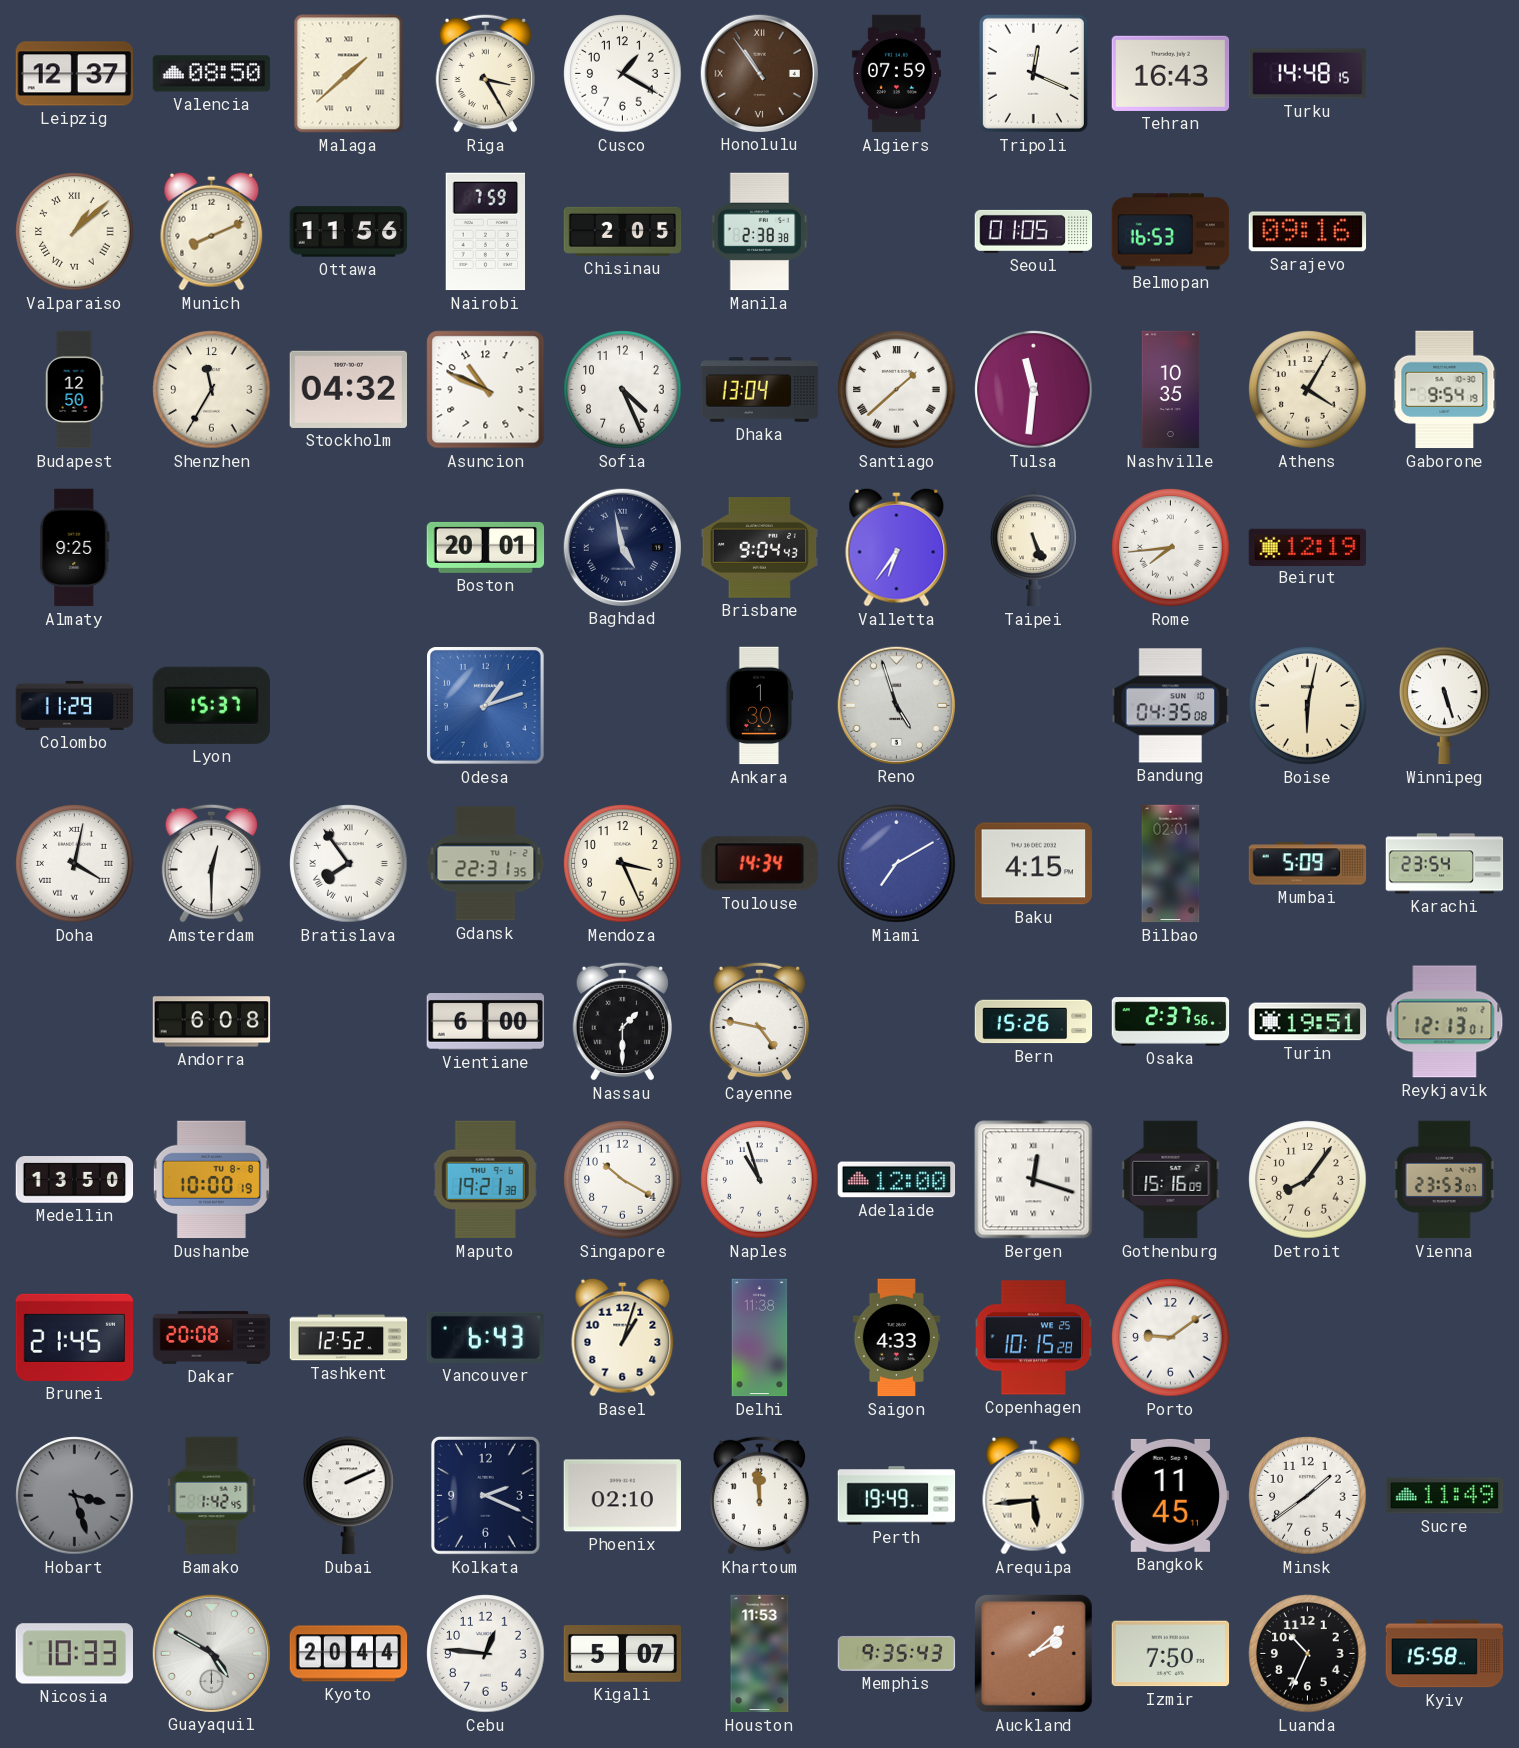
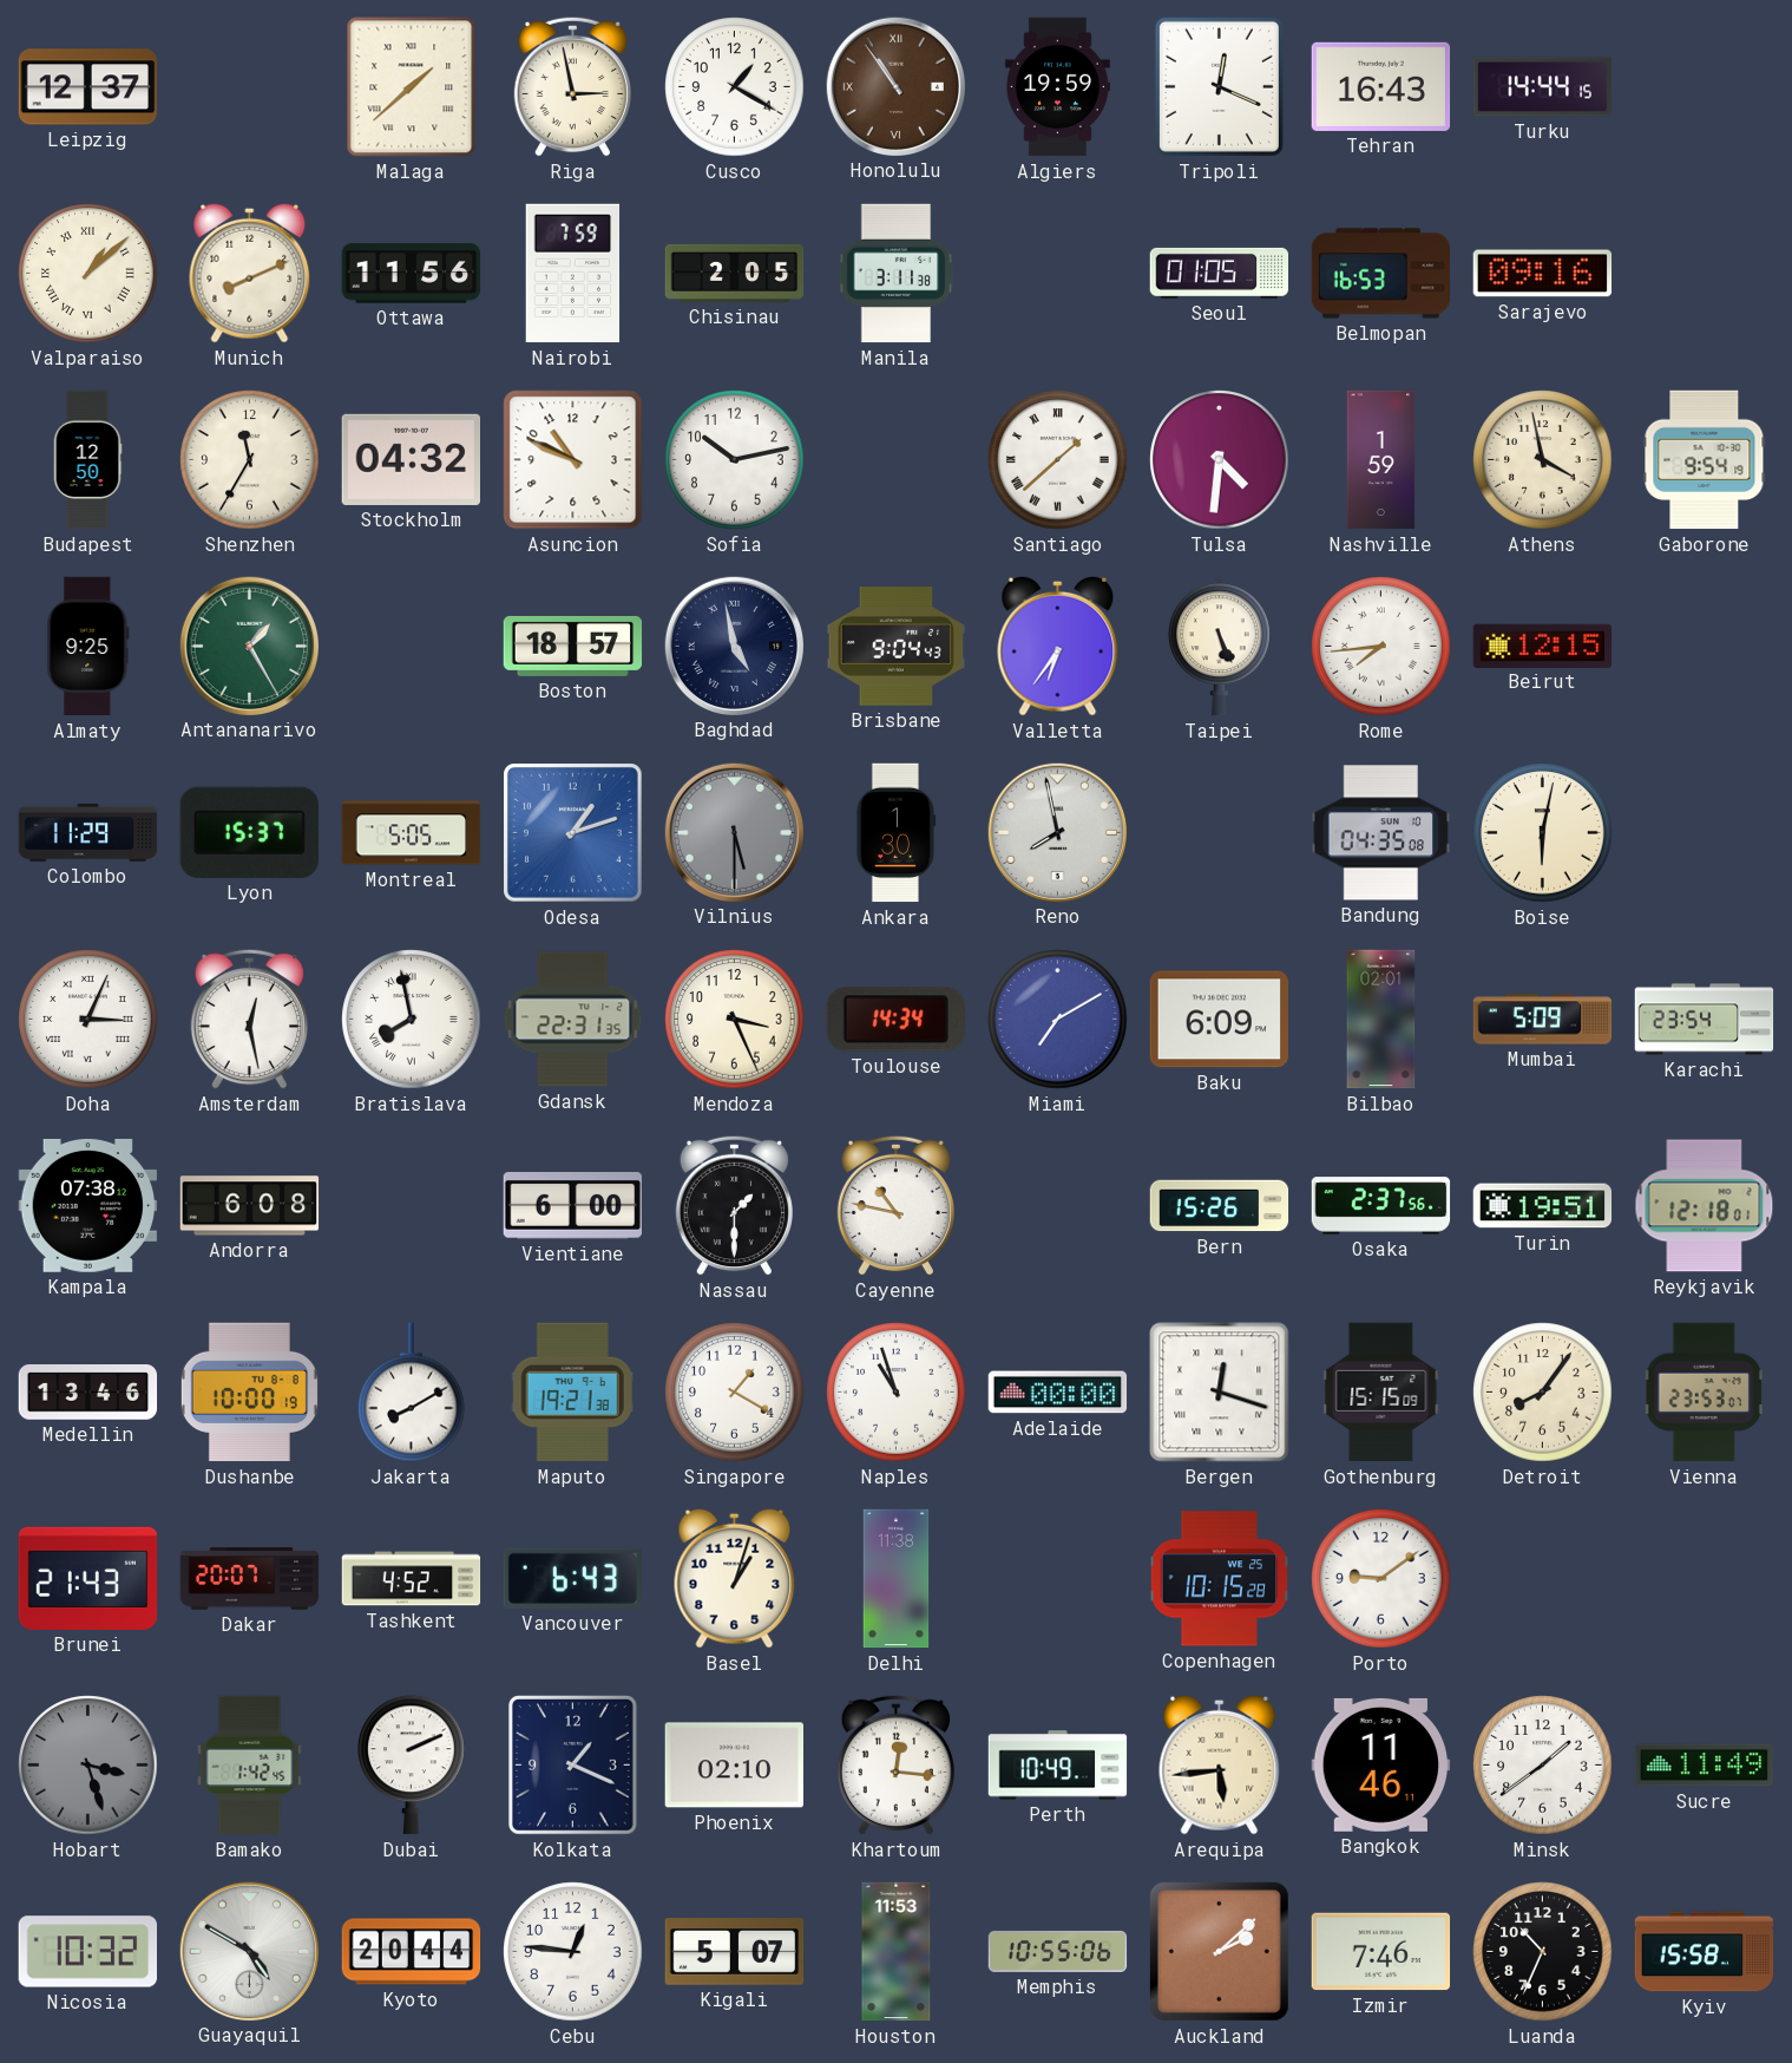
Valencia: 08:50 -> none
Riga: 3:25 -> 2:58
Algiers: 07:59 -> 19:59
Turku: 14:48 -> 14:44
Manila: 2:38 -> 3:11
Sofia: 4:26 -> 10:13
Dhaka: 13:04 -> none
Tulsa: 11:31 -> 4:31
Nashville: 10:35 -> 1:59
Athens: 4:05 -> 3:58
Antananarivo: none -> 1:25
Boston: 20:01 -> 18:57
Beirut: 12:19 -> 12:15
Montreal: none -> 5:05
Vilnius: none -> 5:30
Reno: 4:57 -> 7:58
Winnipeg: 5:27 -> none
Doha: 4:02 -> 3:04
Amsterdam: 12:30 -> 12:28
Bratislava: 7:54 -> 7:58
Baku: 4:15 -> 6:09
Kampala: none -> 07:38
Cayenne: 4:47 -> 10:47
Reykjavik: 12:13 -> 12:18
Medellin: 13:50 -> 13:46
Jakarta: none -> 8:10
Singapore: 10:20 -> 1:20
Adelaide: 12:00 -> 00:00
Gothenburg: 15:16 -> 15:15
Brunei: 21:45 -> 21:43
Dakar: 20:08 -> 20:07
Tashkent: 12:52 -> 4:52
Saigon: 4:33 -> none
Kolkata: 2:19 -> 1:19
Khartoum: 11:59 -> 12:16
Perth: 19:49 -> 10:49
Bangkok: 11:45 -> 11:46
Nicosia: 10:33 -> 10:32
Memphis: 9:35 -> 10:55
Izmir: 7:50 -> 7:46
